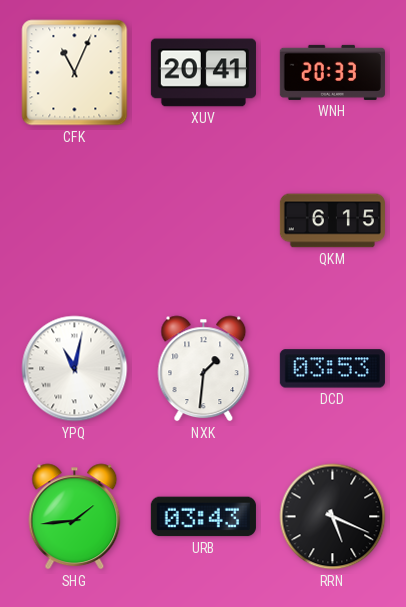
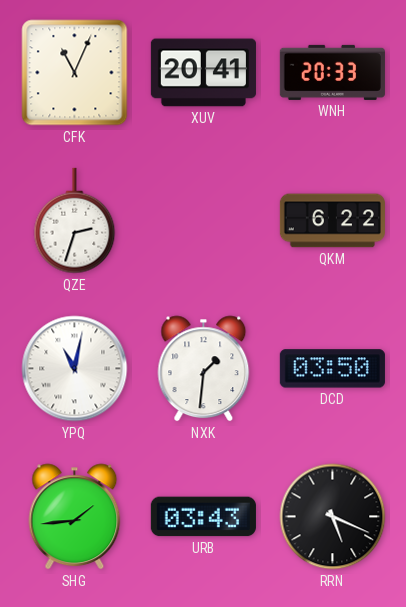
QZE: none -> 2:33
QKM: 6:15 -> 6:22
DCD: 03:53 -> 03:50
